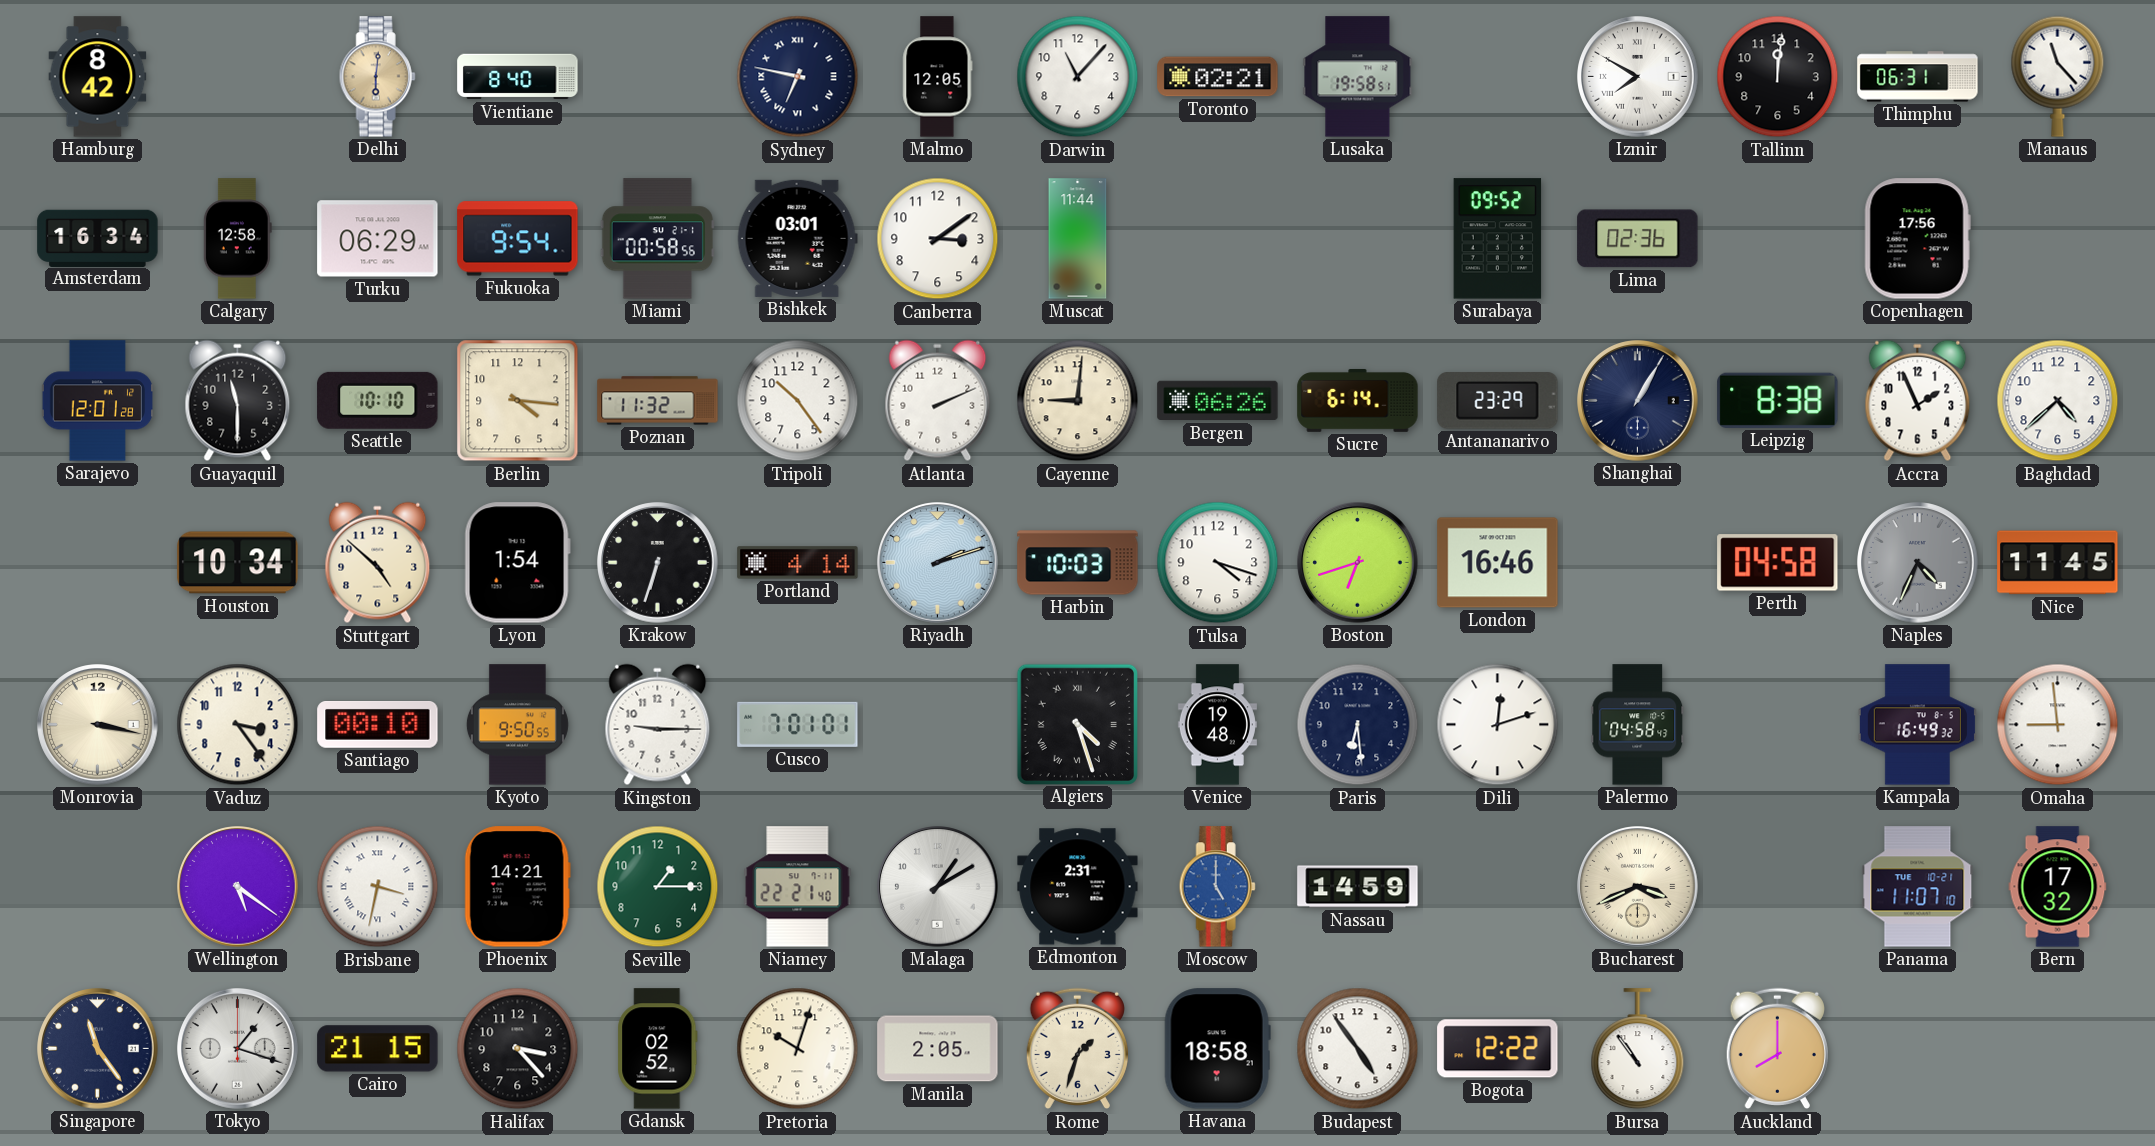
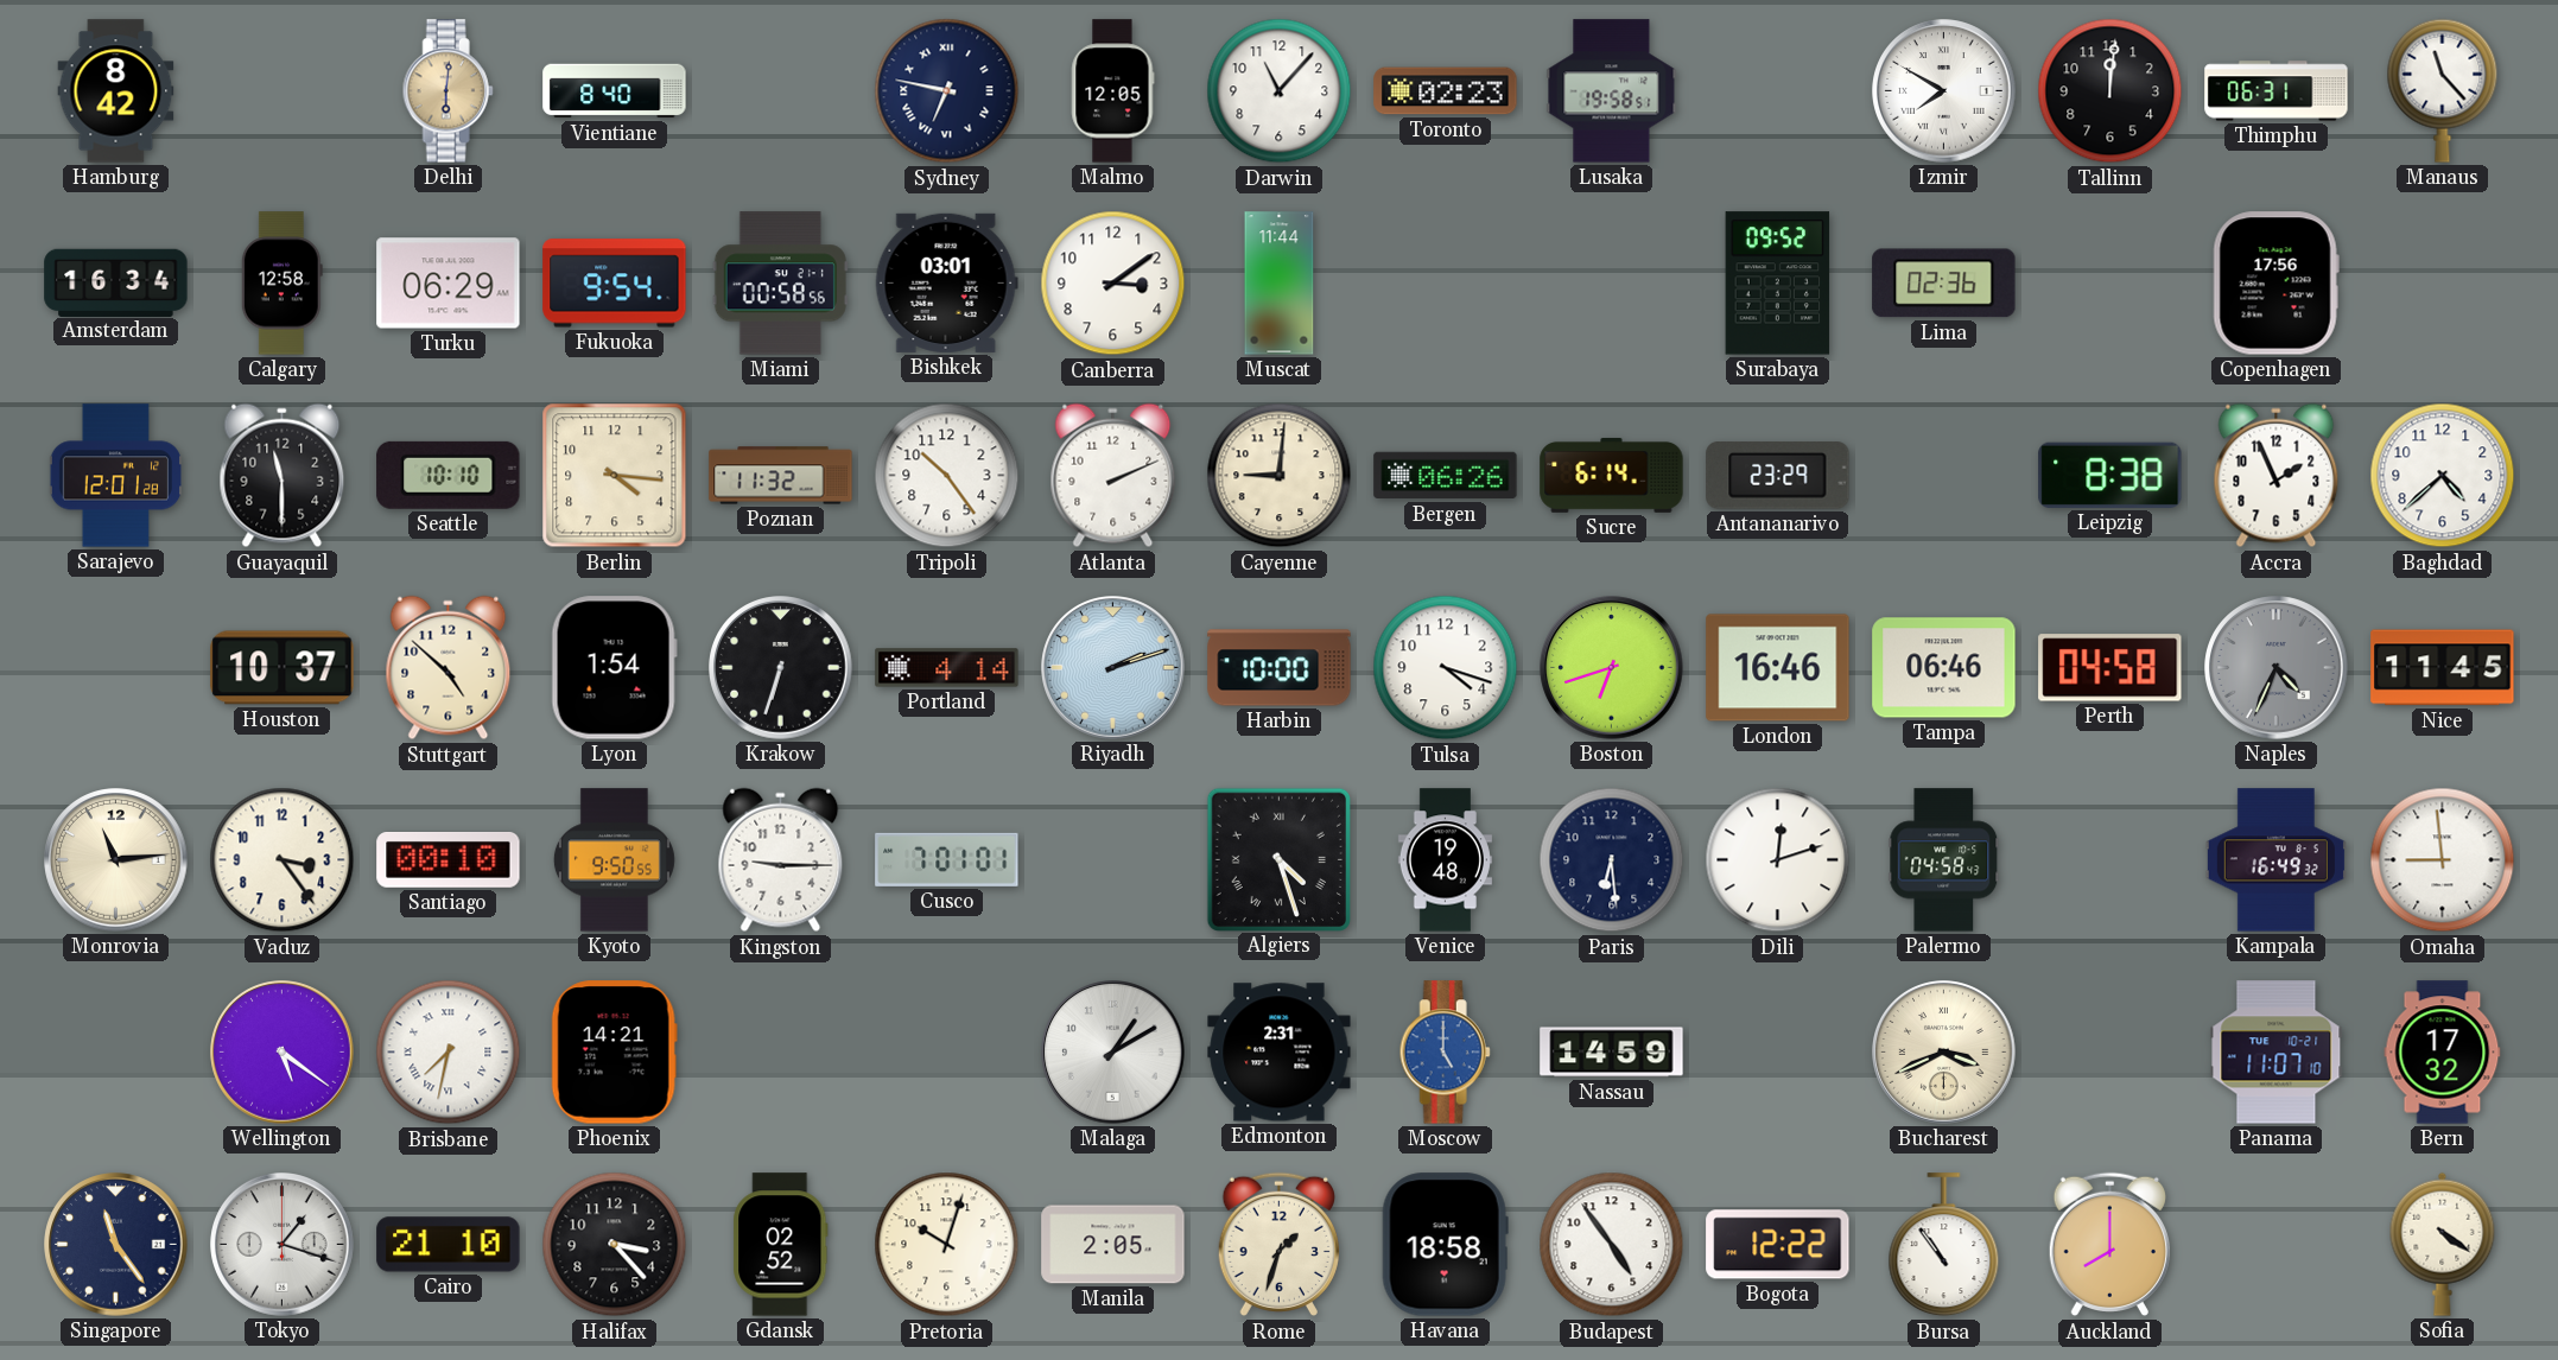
Toronto: 02:21 -> 02:23
Shanghai: 1:05 -> none
Houston: 10:34 -> 10:37
Harbin: 10:03 -> 10:00
Tampa: none -> 06:46
Monrovia: 3:17 -> 11:14
Brisbane: 3:32 -> 7:32
Seville: 1:15 -> none
Niamey: 22:21 -> none
Cairo: 21:15 -> 21:10
Sofia: none -> 4:21
